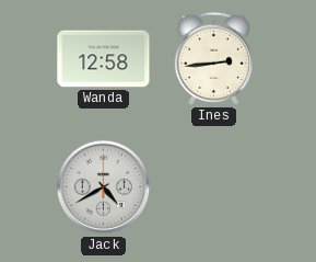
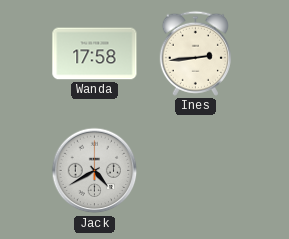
Wanda: 12:58 -> 17:58
